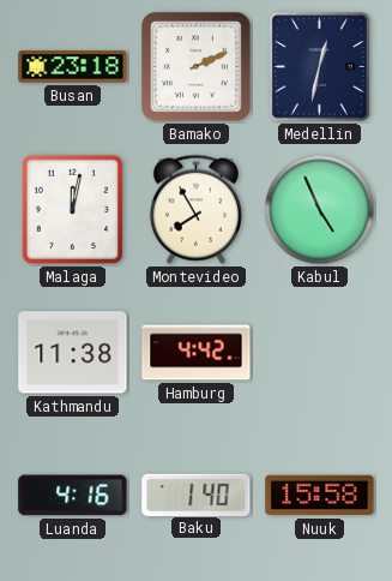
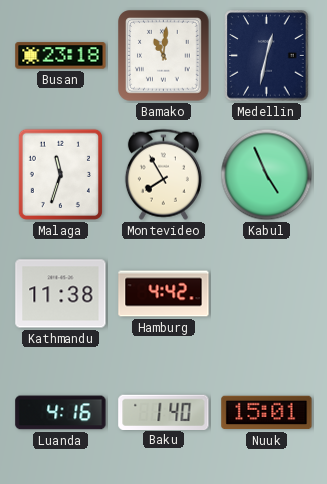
Bamako: 2:11 -> 11:01
Malaga: 12:02 -> 11:33
Nuuk: 15:58 -> 15:01
